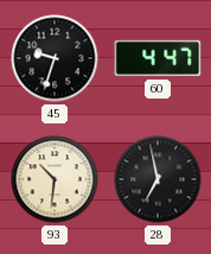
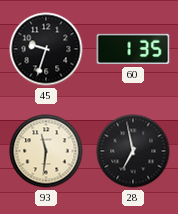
60: 4:47 -> 1:35
93: 10:31 -> 11:31
